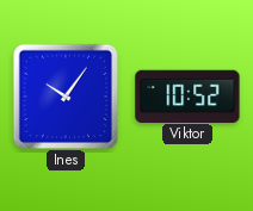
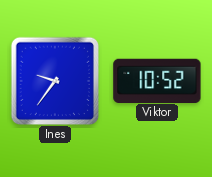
Ines: 10:06 -> 9:36
